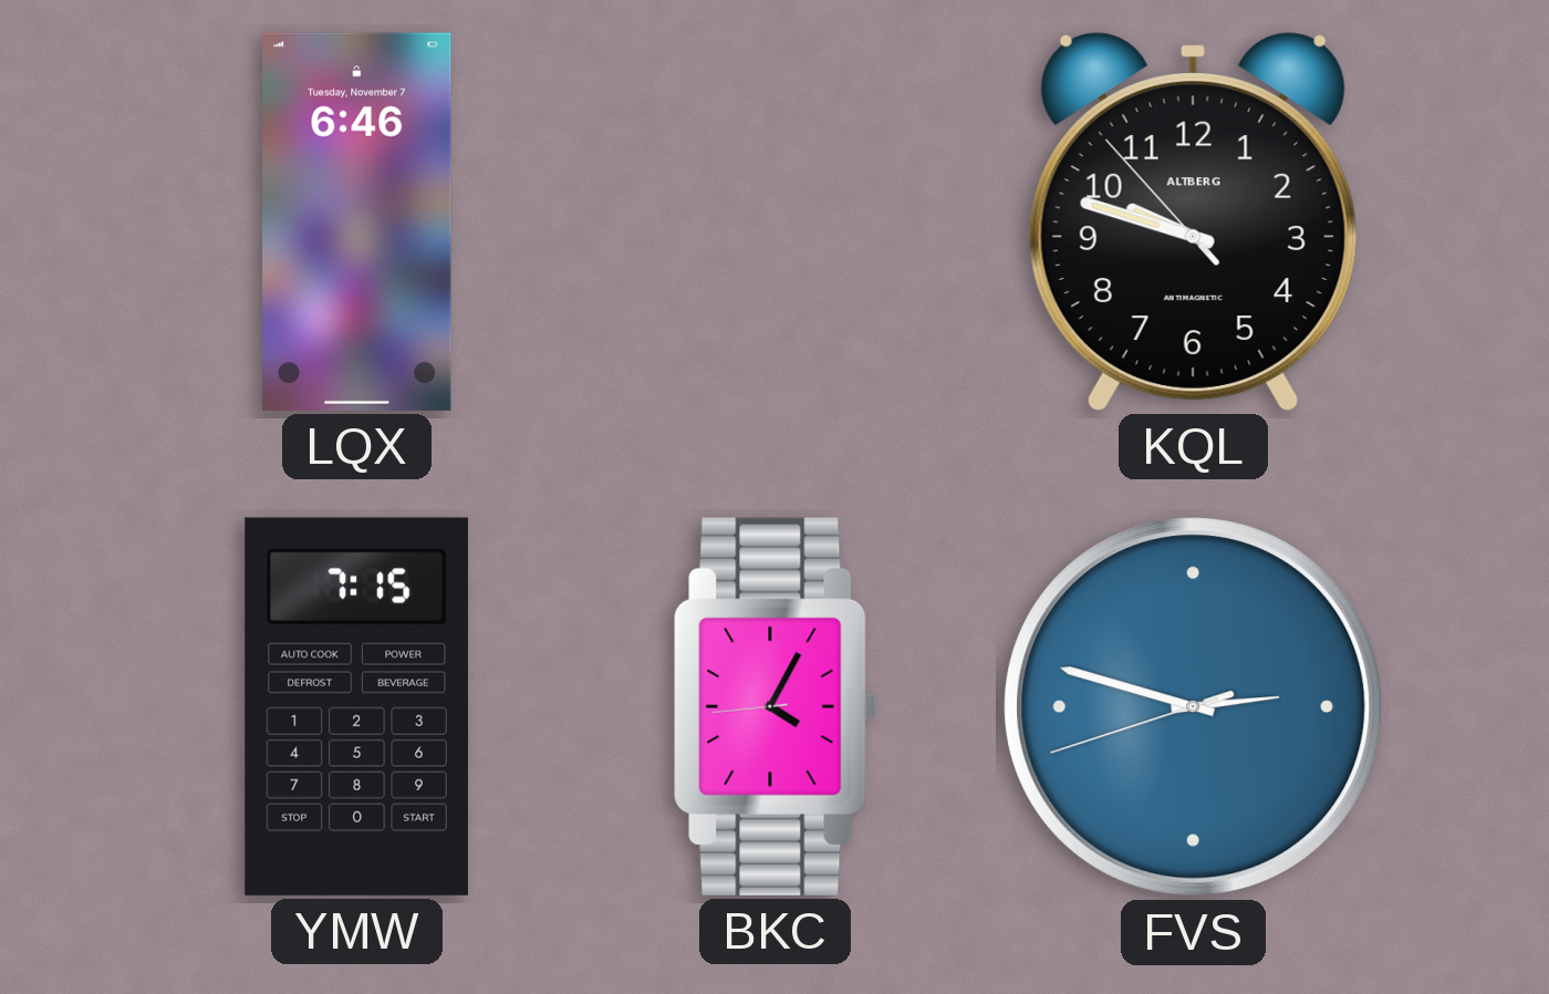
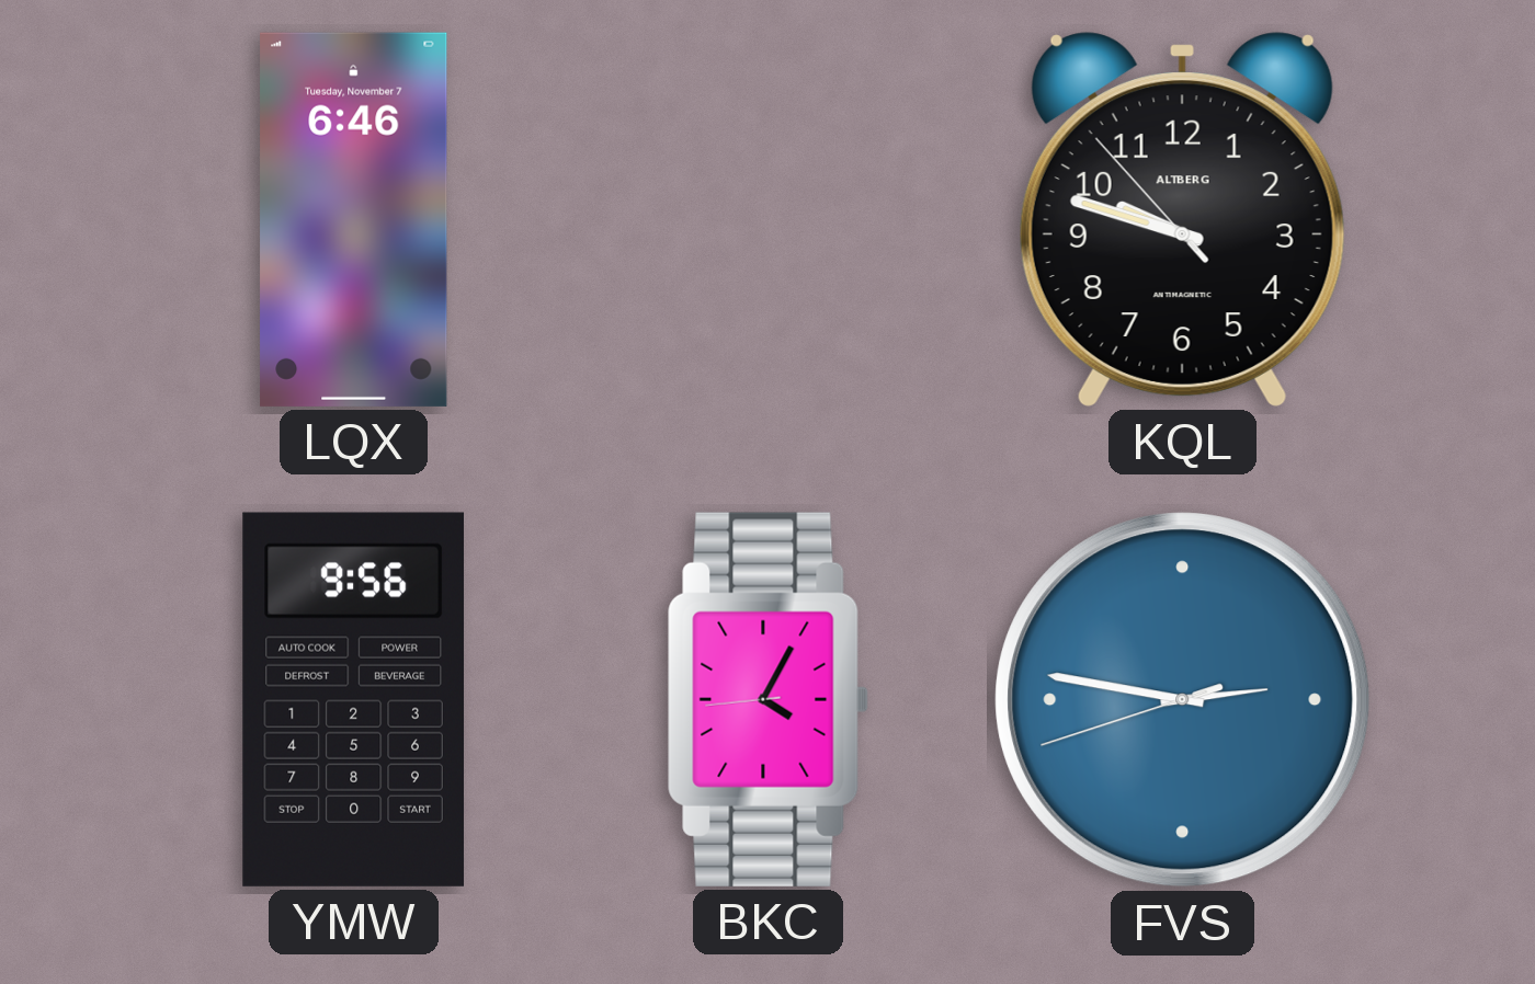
YMW: 7:15 -> 9:56
FVS: 2:47 -> 2:46
